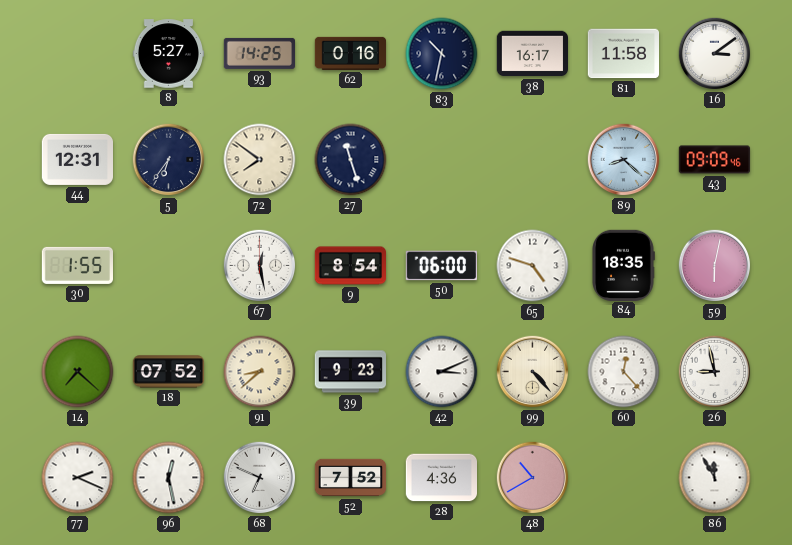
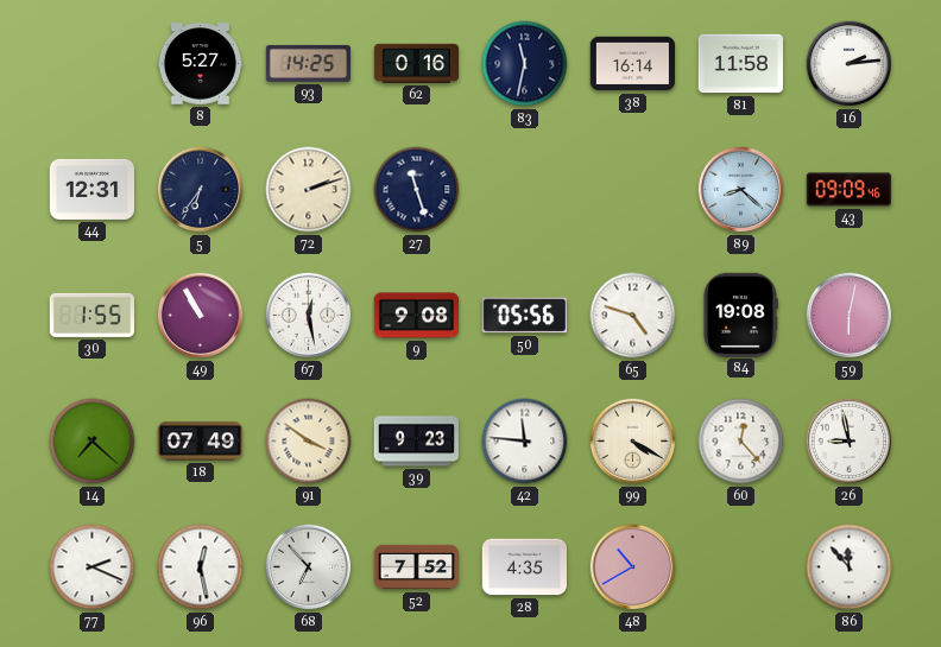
83: 10:32 -> 11:32
38: 16:17 -> 16:14
16: 3:09 -> 2:14
72: 7:51 -> 2:12
49: none -> 10:55
9: 8:54 -> 9:08
50: 06:00 -> 05:56
84: 18:35 -> 19:08
18: 07:52 -> 07:49
91: 8:38 -> 3:51
42: 3:11 -> 11:46
99: 4:23 -> 4:20
68: 6:49 -> 6:53
28: 4:36 -> 4:35
86: 11:55 -> 11:53
